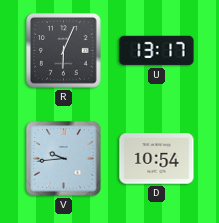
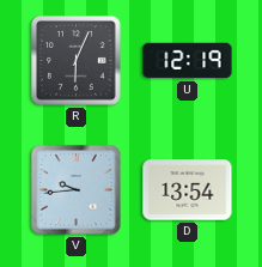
U: 13:17 -> 12:19
D: 10:54 -> 13:54
